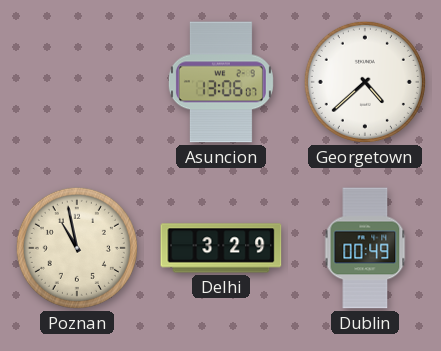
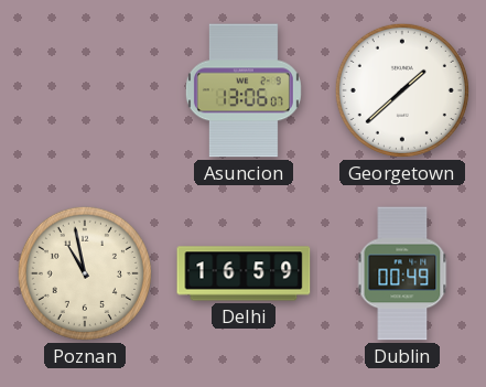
Georgetown: 4:38 -> 1:38
Delhi: 3:29 -> 16:59
